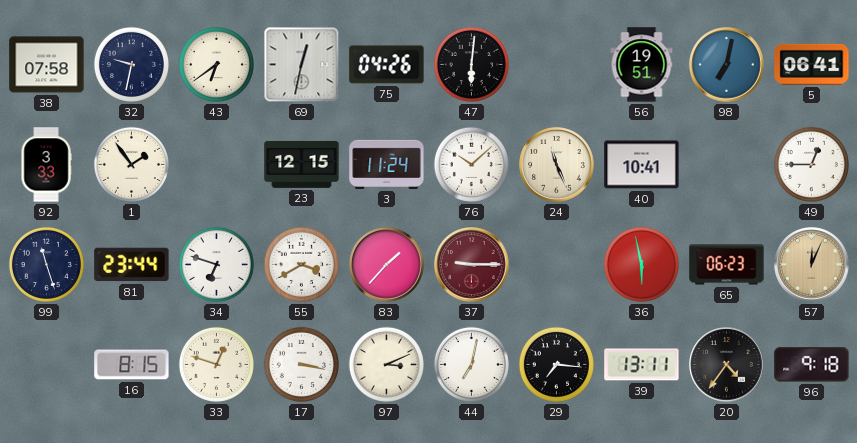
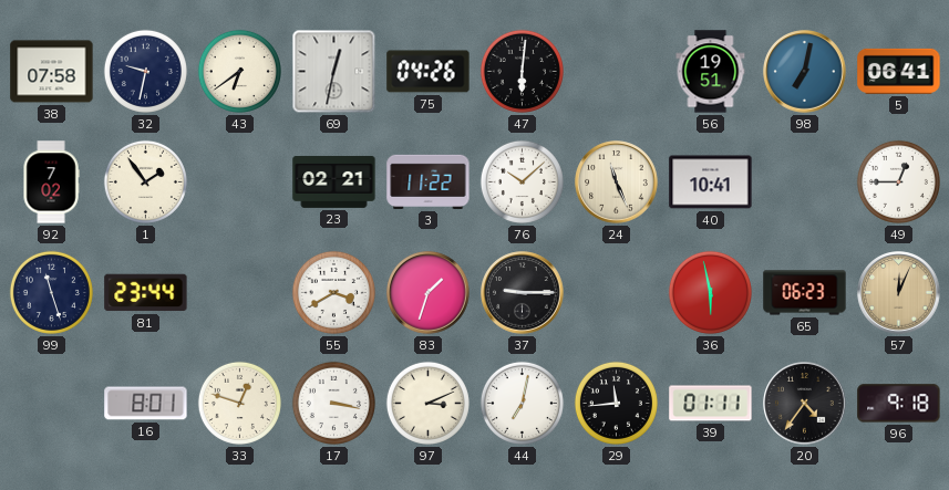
92: 3:33 -> 7:02
23: 12:15 -> 02:21
3: 11:24 -> 11:22
34: 6:48 -> none
83: 1:37 -> 1:33
37 dial: burgundy -> black
16: 8:15 -> 8:01
29: 7:16 -> 11:44
39: 13:11 -> 01:11
